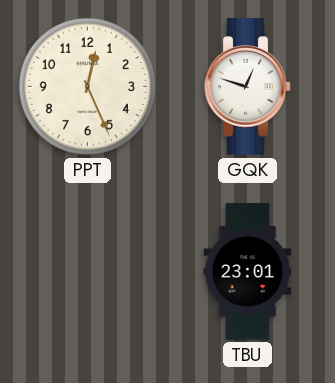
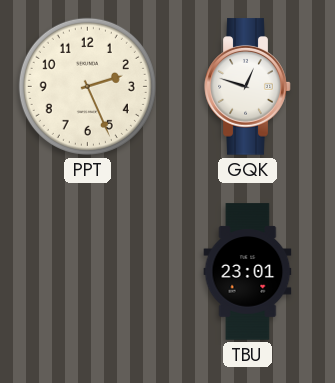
PPT: 12:26 -> 2:26
